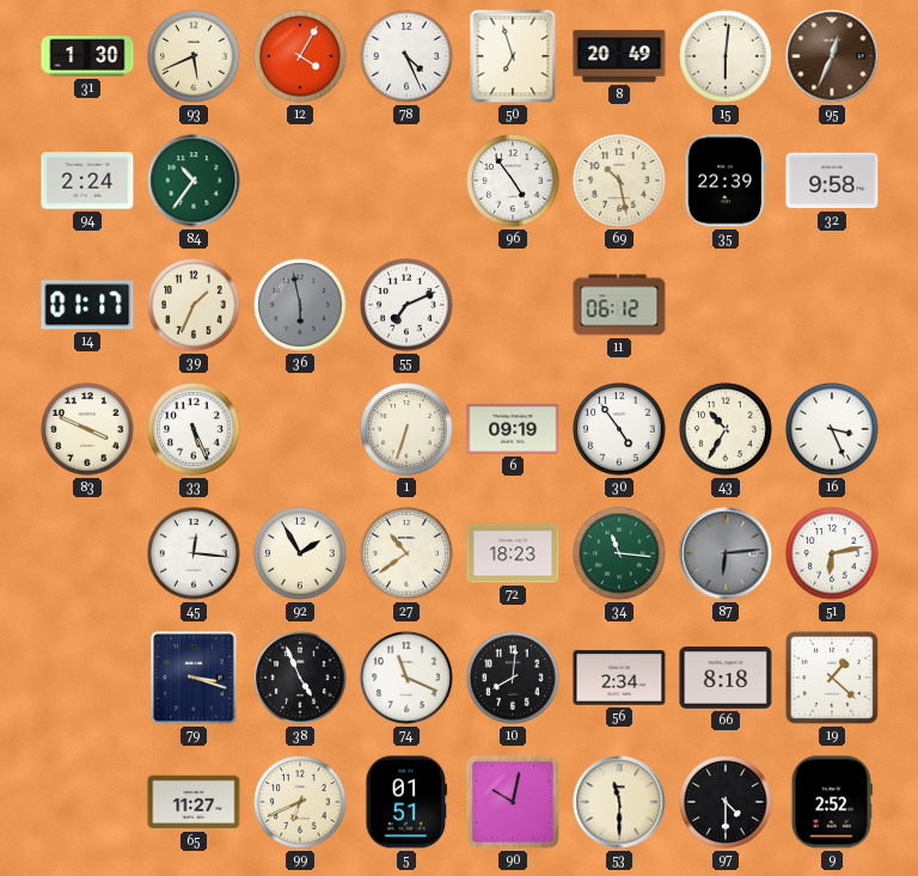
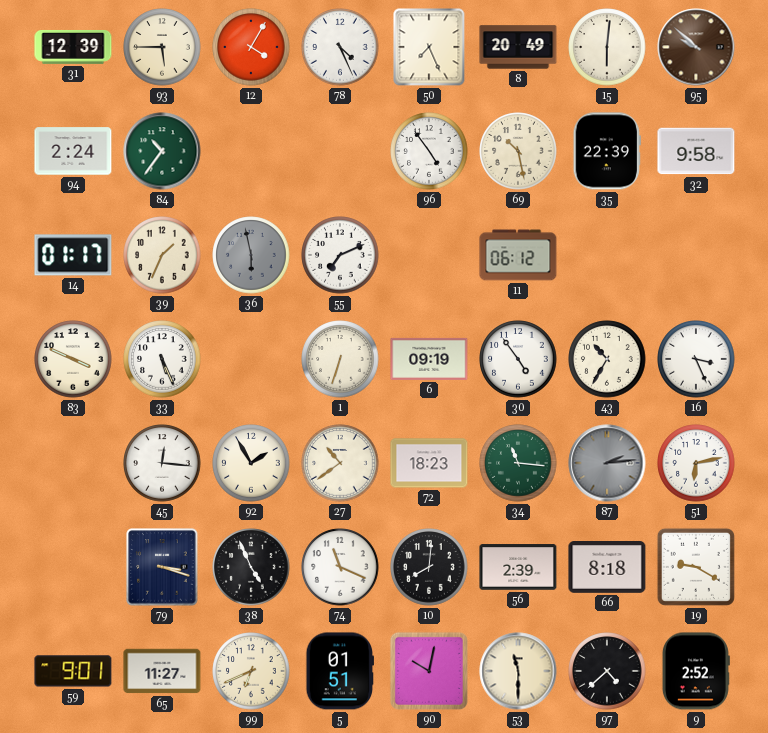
31: 1:30 -> 12:39
93: 5:41 -> 5:45
50: 6:57 -> 7:26
95: 12:34 -> 9:52
87: 6:14 -> 2:14
56: 2:34 -> 2:39
19: 1:22 -> 9:20
59: none -> 9:01
97: 4:30 -> 4:38
